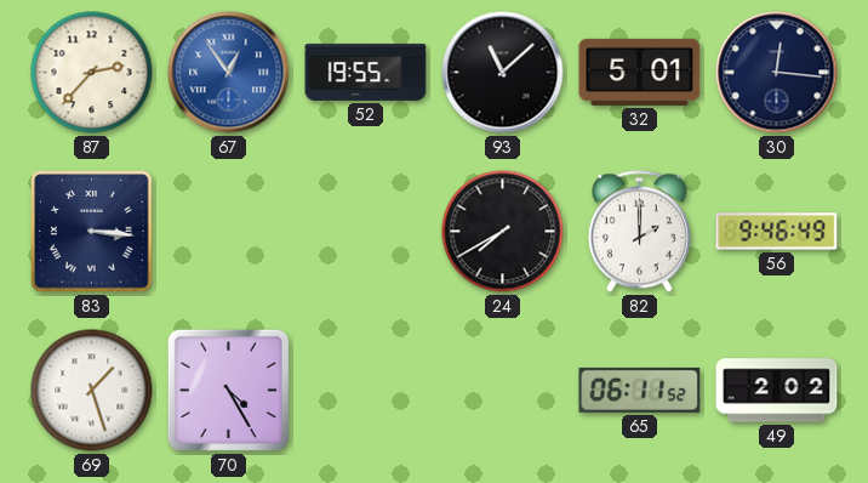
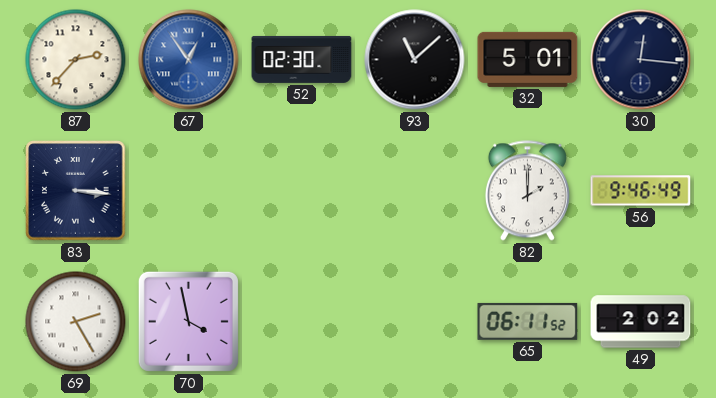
52: 19:55 -> 02:30
24: 7:40 -> none
69: 1:27 -> 2:25
70: 4:25 -> 3:58
